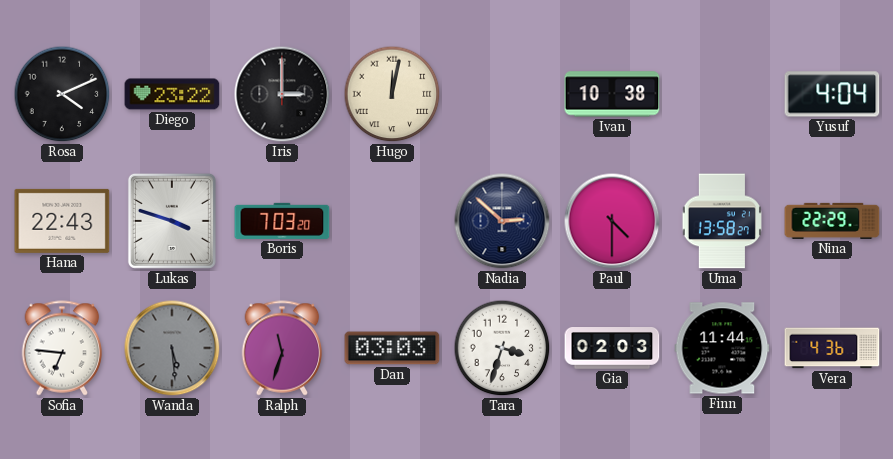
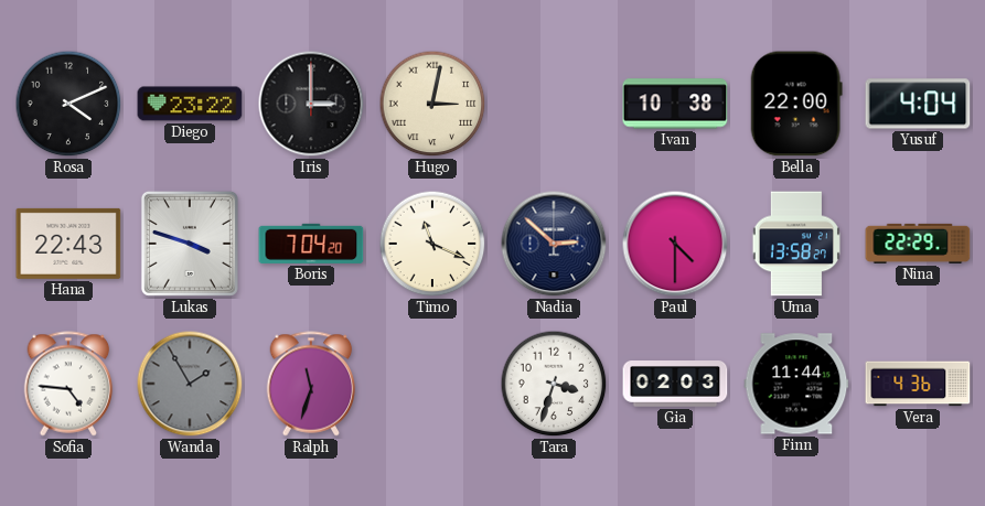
Hugo: 12:02 -> 3:02
Bella: none -> 22:00
Boris: 7:03 -> 7:04
Timo: none -> 11:19
Sofia: 6:46 -> 4:46
Wanda: 5:29 -> 1:55
Dan: 03:03 -> none
